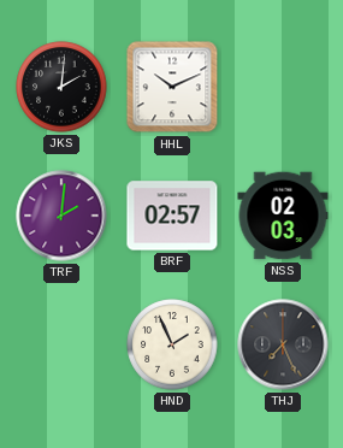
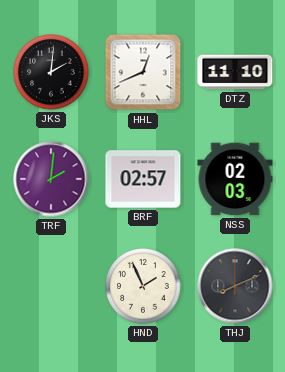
HHL: 10:11 -> 12:41
DTZ: none -> 11:10
THJ: 7:26 -> 8:11
